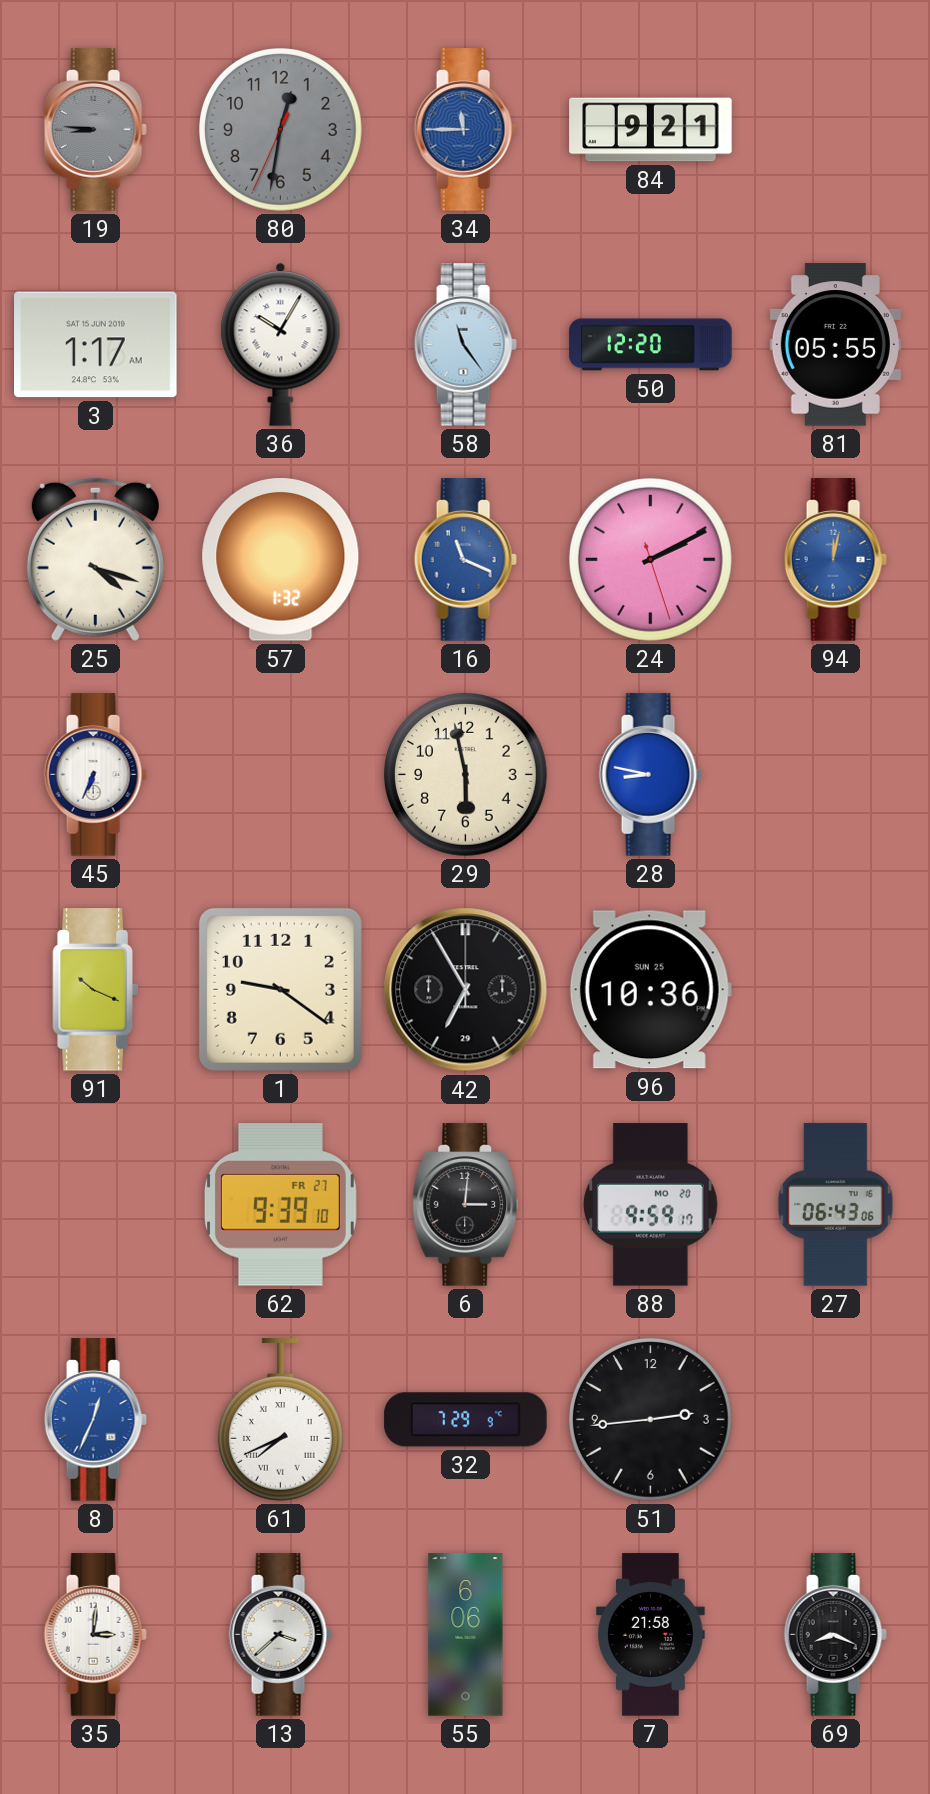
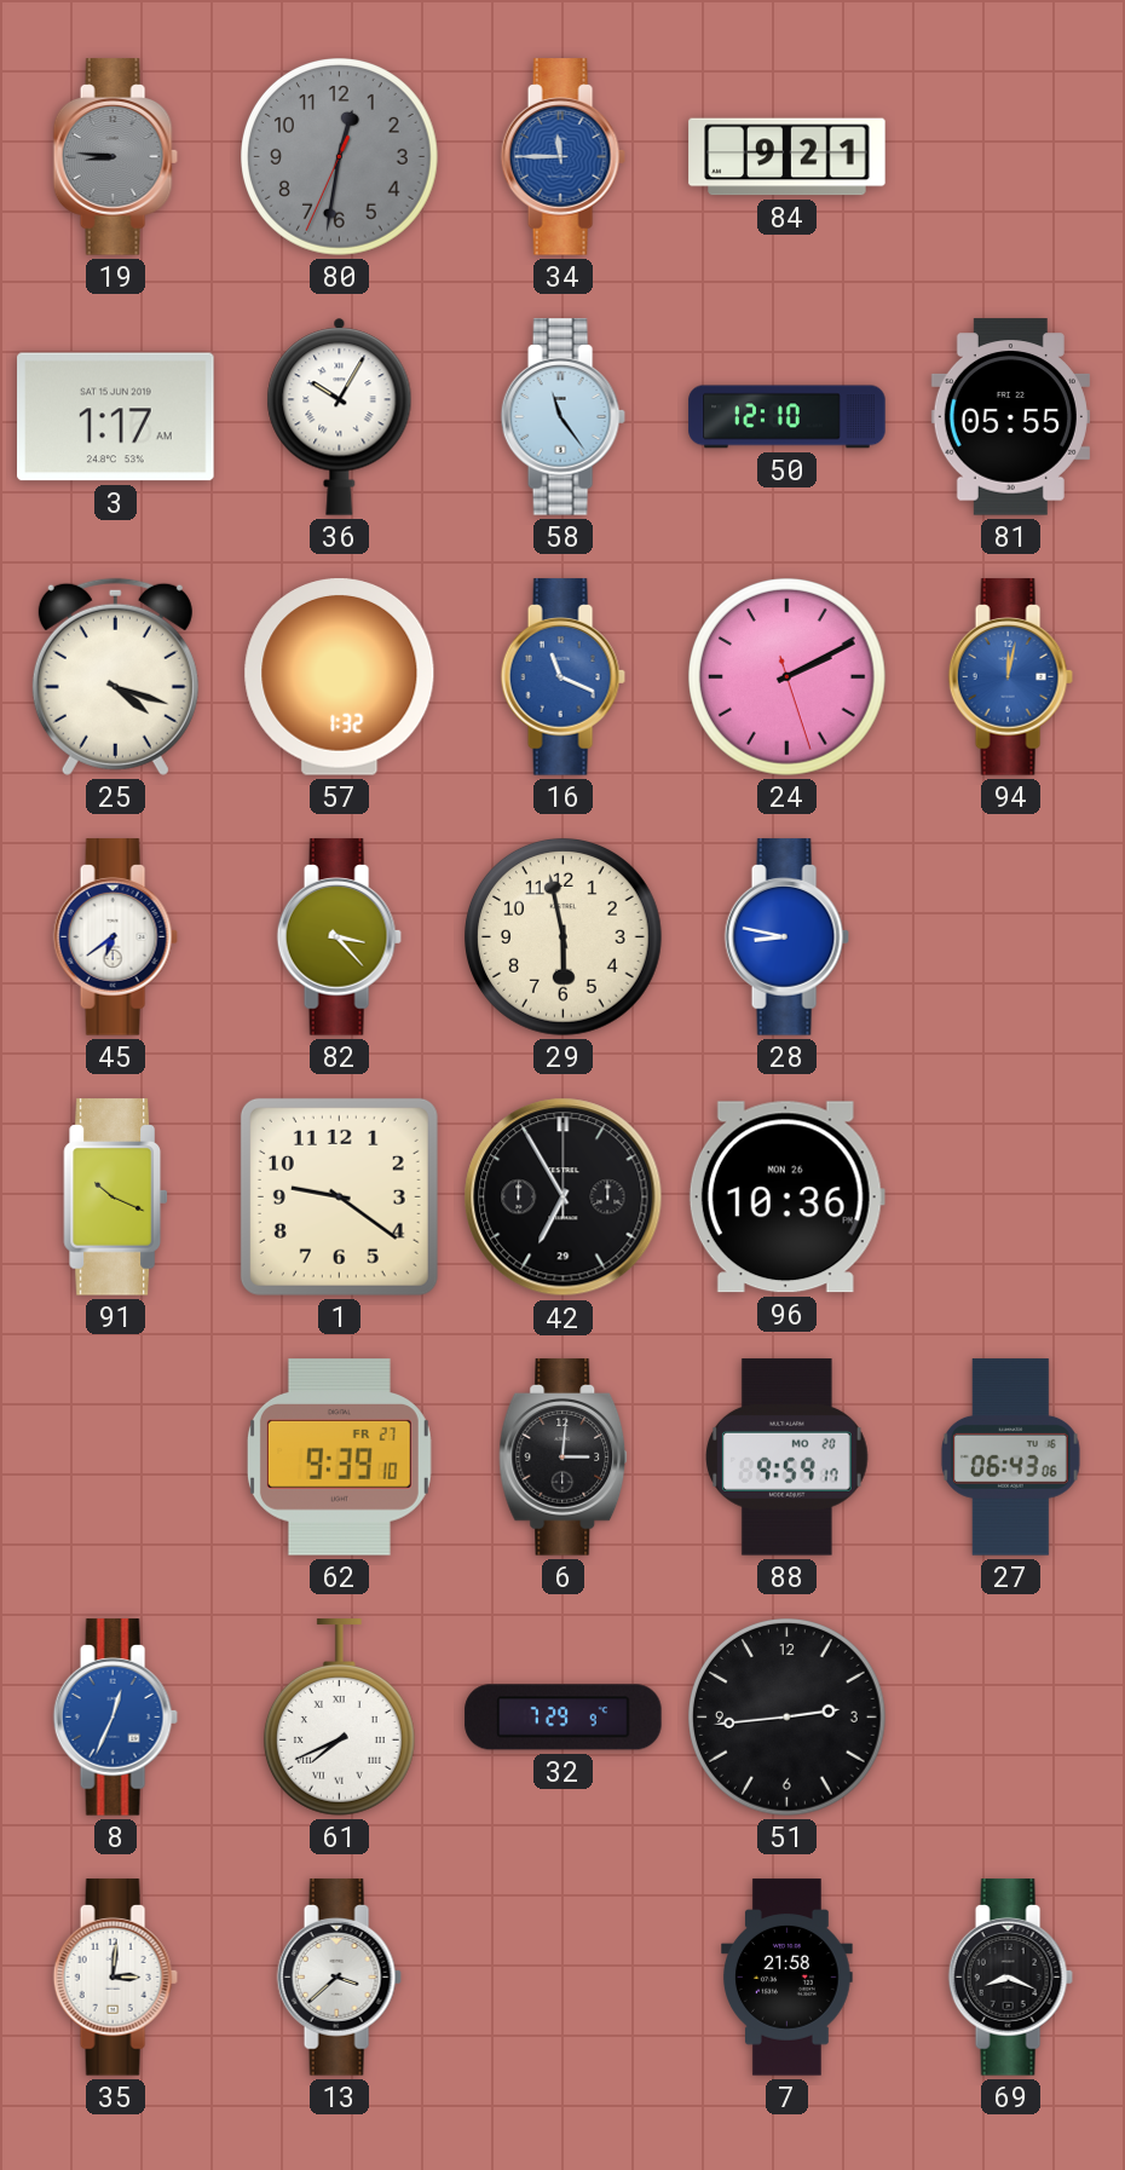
50: 12:20 -> 12:10
45: 6:34 -> 6:39
82: none -> 3:23
96 date: SUN 25 -> MON 26
55: 6:06 -> none
